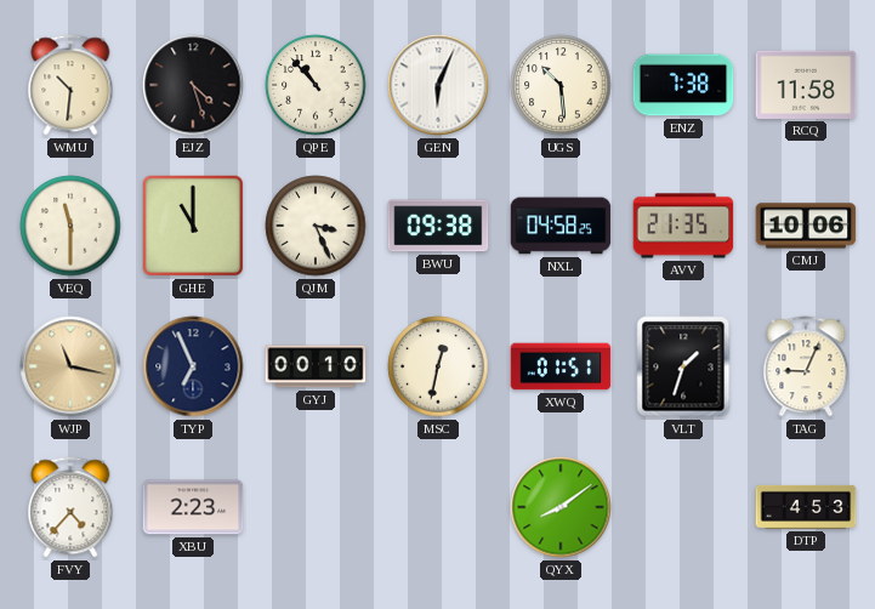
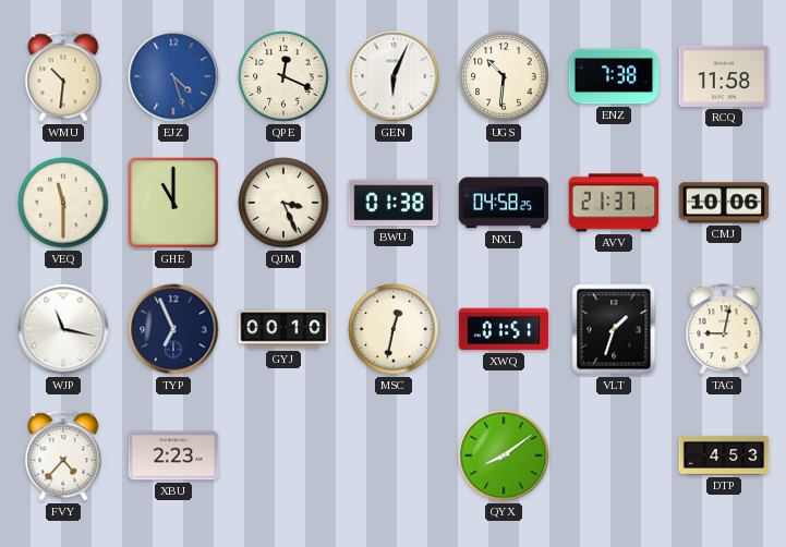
EJZ dial: black -> blue
QPE: 10:53 -> 12:19
UGS: 10:29 -> 10:31
BWU: 09:38 -> 01:38
AVV: 21:35 -> 21:37
WJP dial: champagne -> white
TAG: 9:04 -> 9:02
